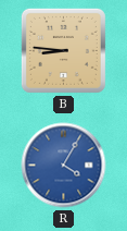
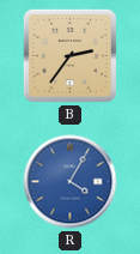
B: 8:46 -> 2:36
